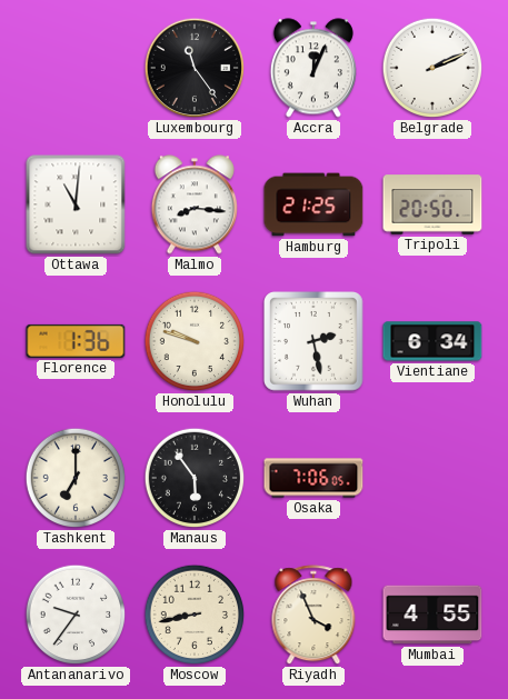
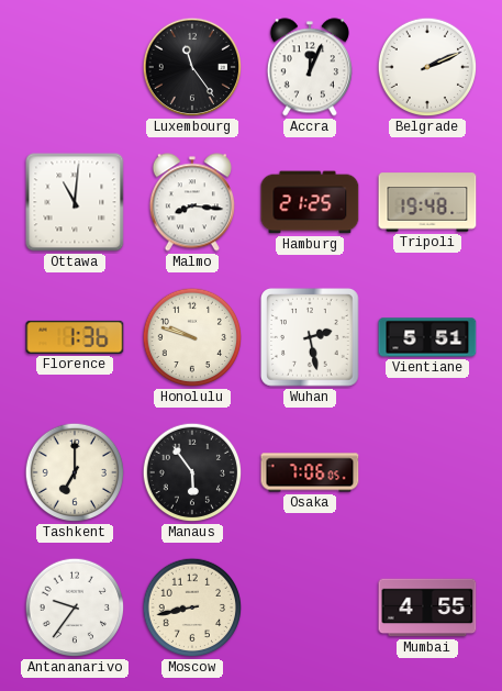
Tripoli: 20:50 -> 19:48
Vientiane: 6:34 -> 5:51
Riyadh: 3:56 -> none
